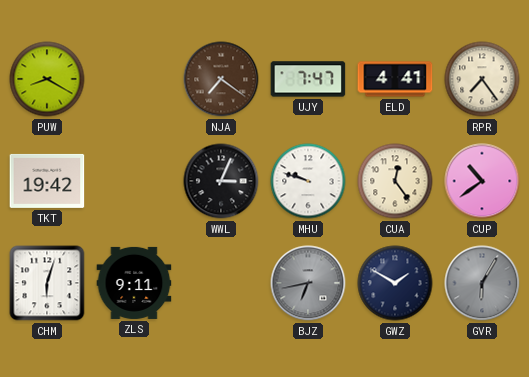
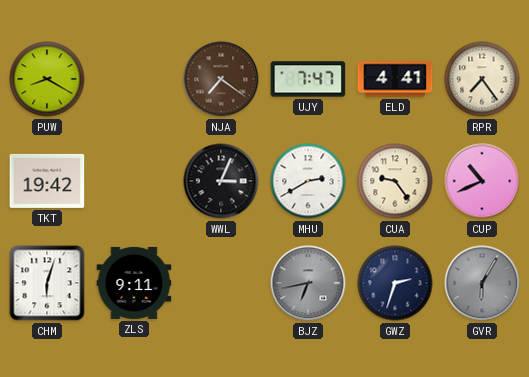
MHU: 9:48 -> 2:40
CUA: 12:24 -> 9:24
CUP: 10:39 -> 10:41
GWZ: 1:50 -> 2:33
